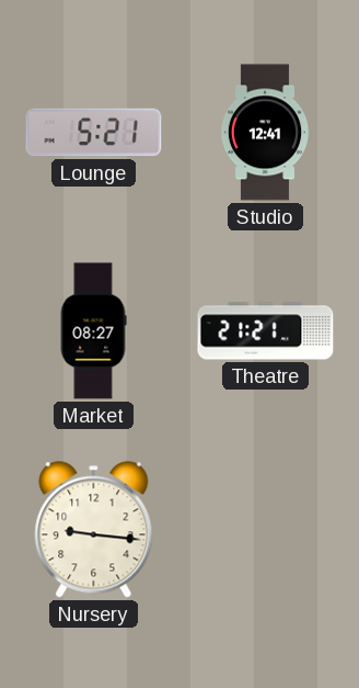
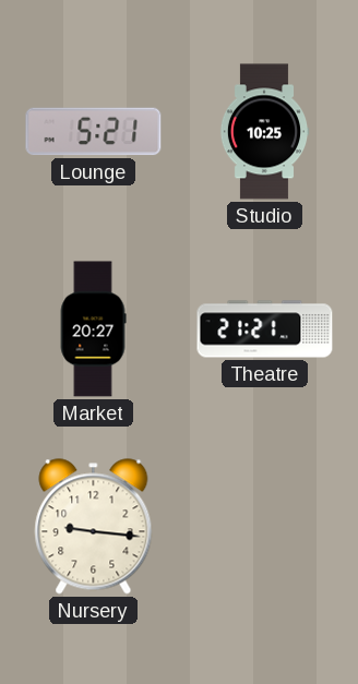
Studio: 12:41 -> 10:25
Market: 08:27 -> 20:27
